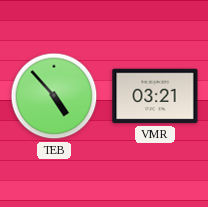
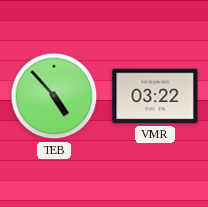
VMR: 03:21 -> 03:22
